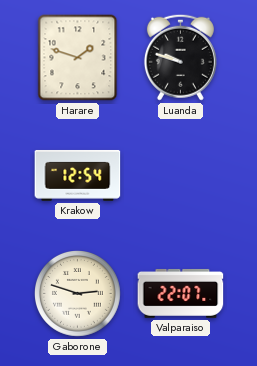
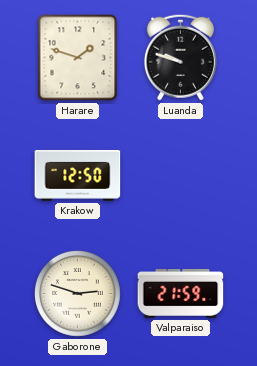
Krakow: 12:54 -> 12:50
Valparaiso: 22:07 -> 21:59
